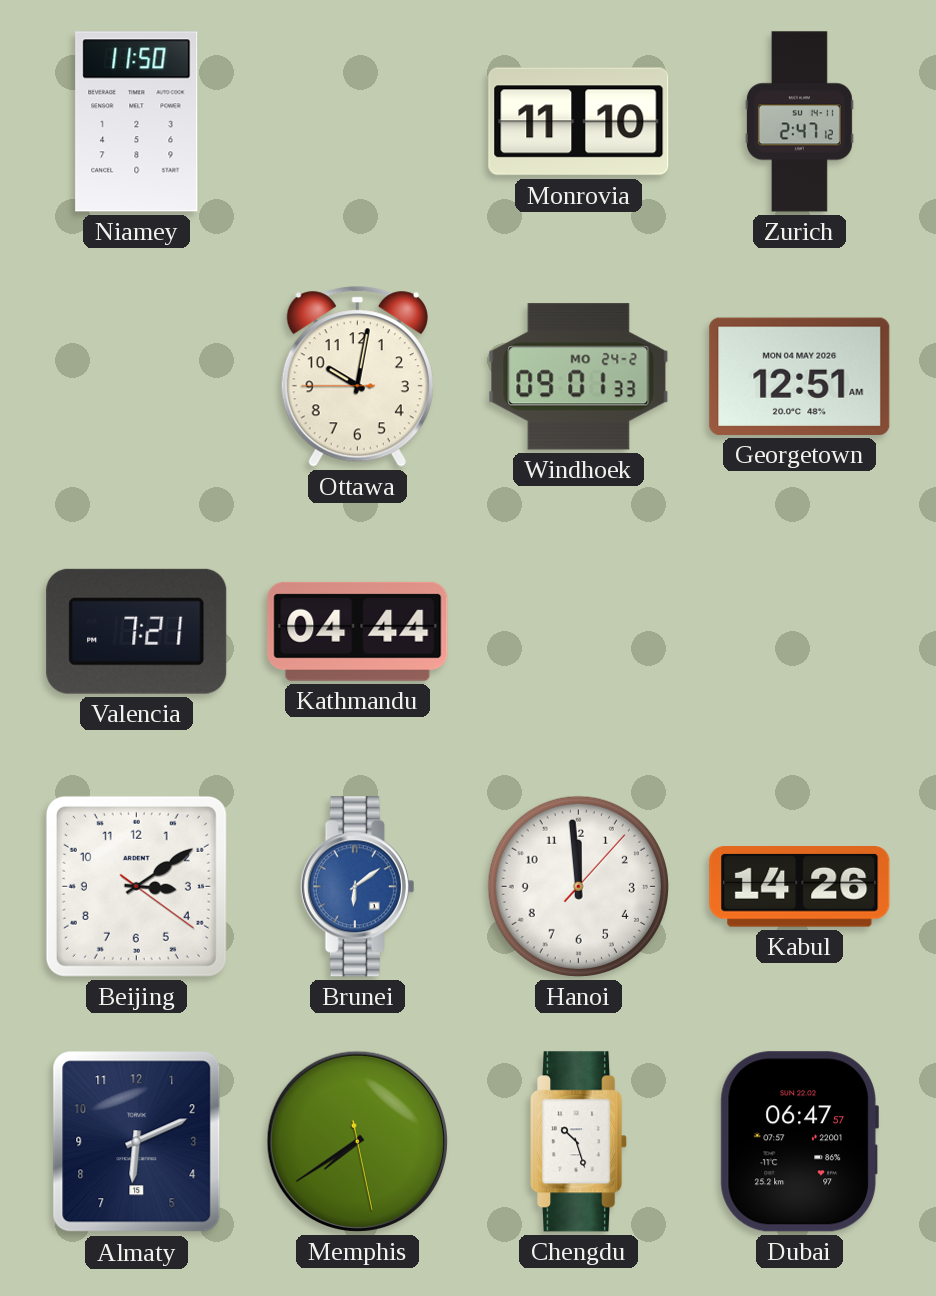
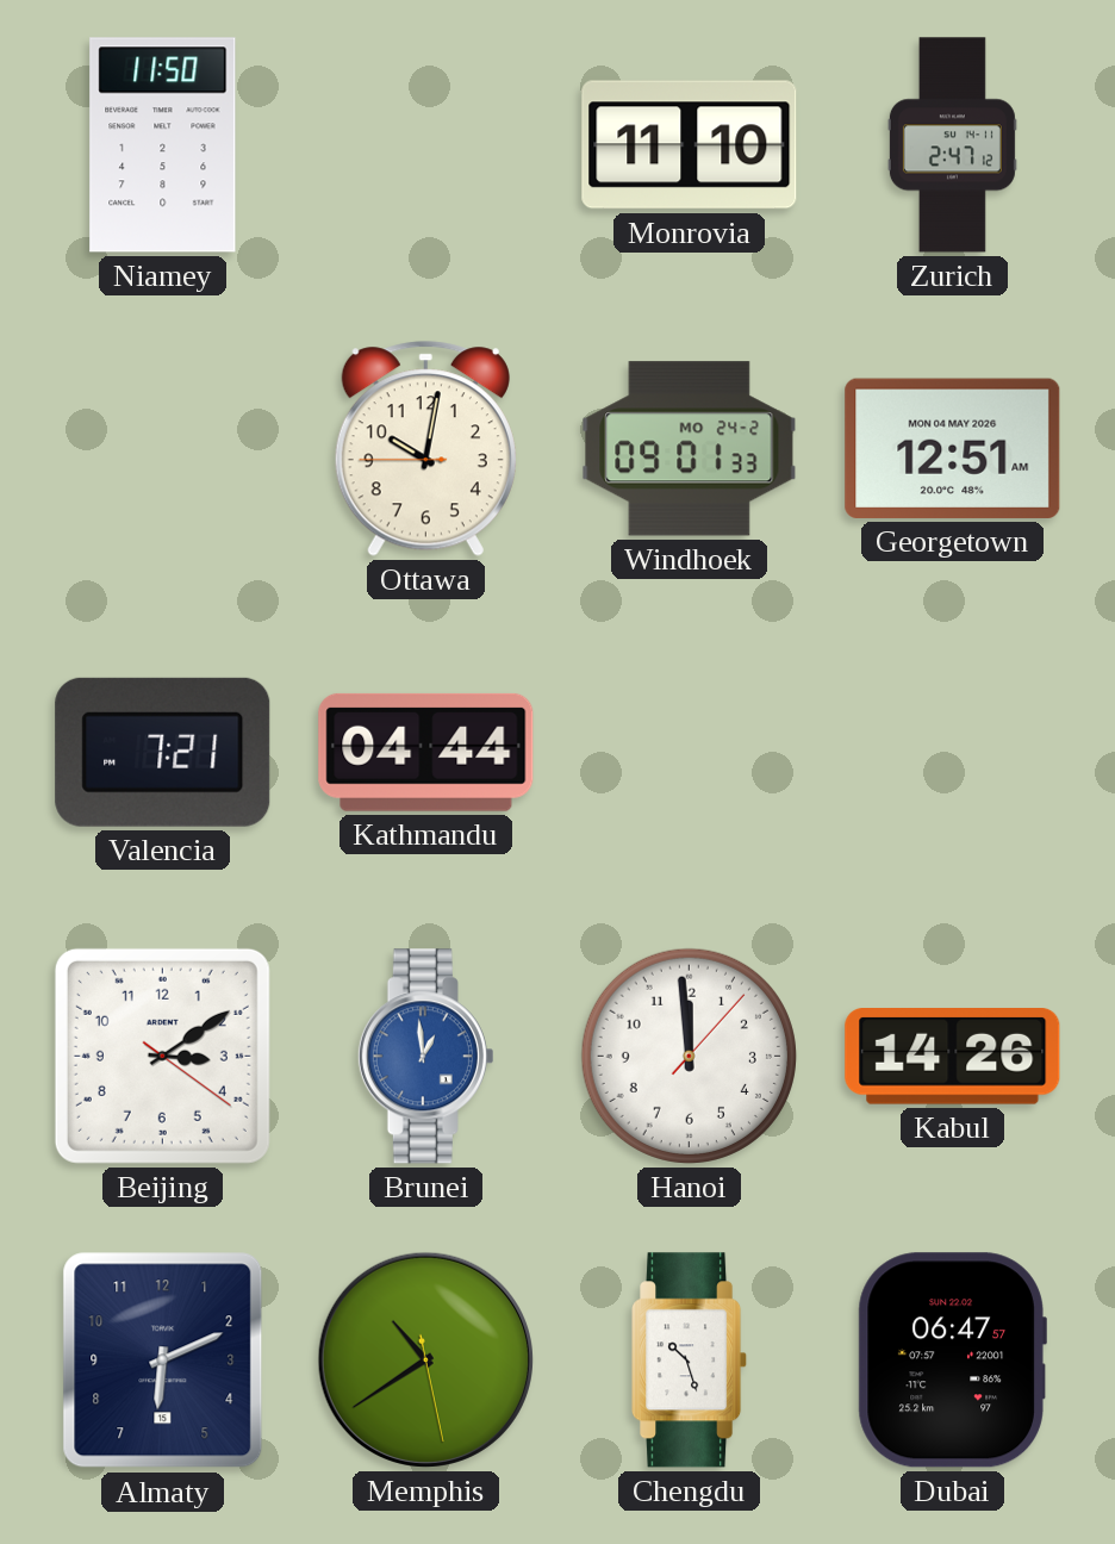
Brunei: 6:09 -> 12:59
Memphis: 7:39 -> 10:39
